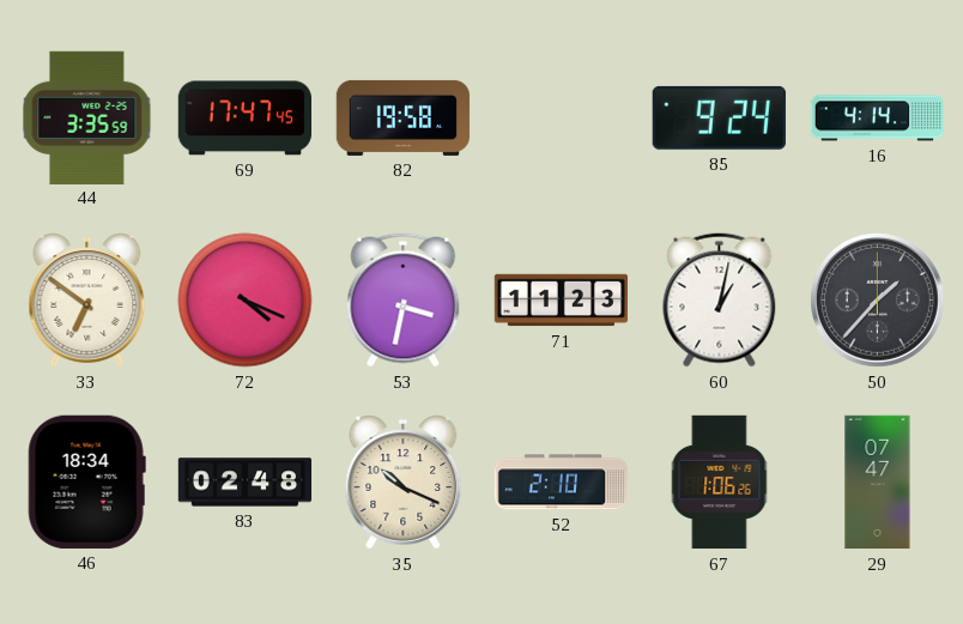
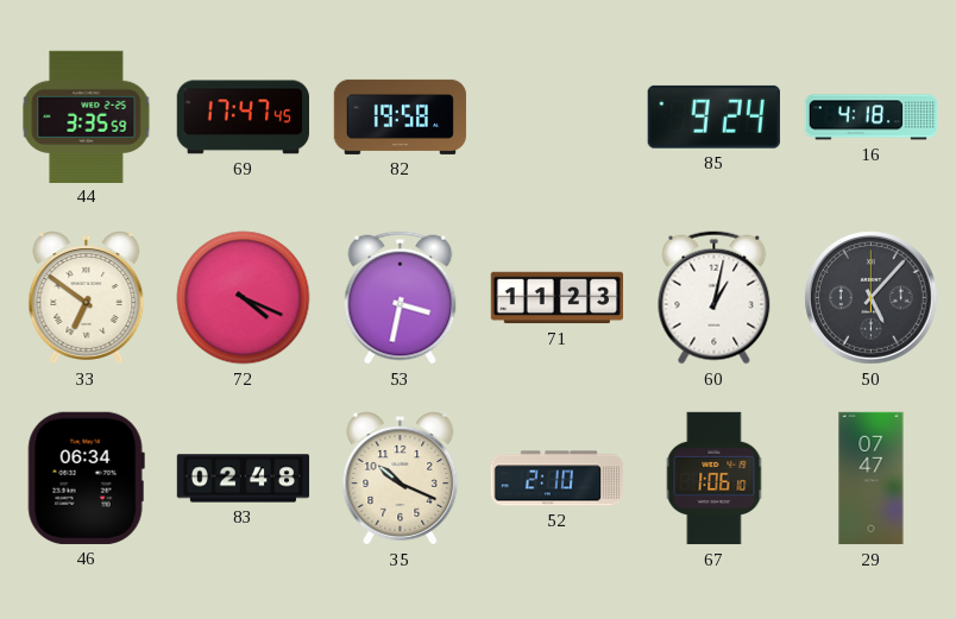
16: 4:14 -> 4:18
50: 1:37 -> 5:07
46: 18:34 -> 06:34
67: 1:06:26 -> 1:06:10
